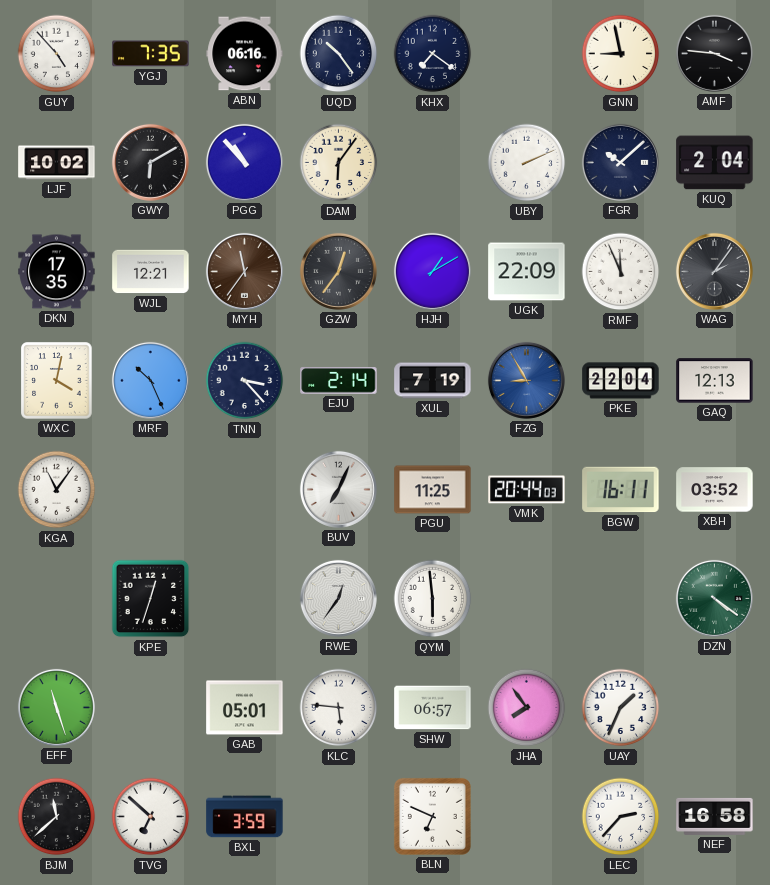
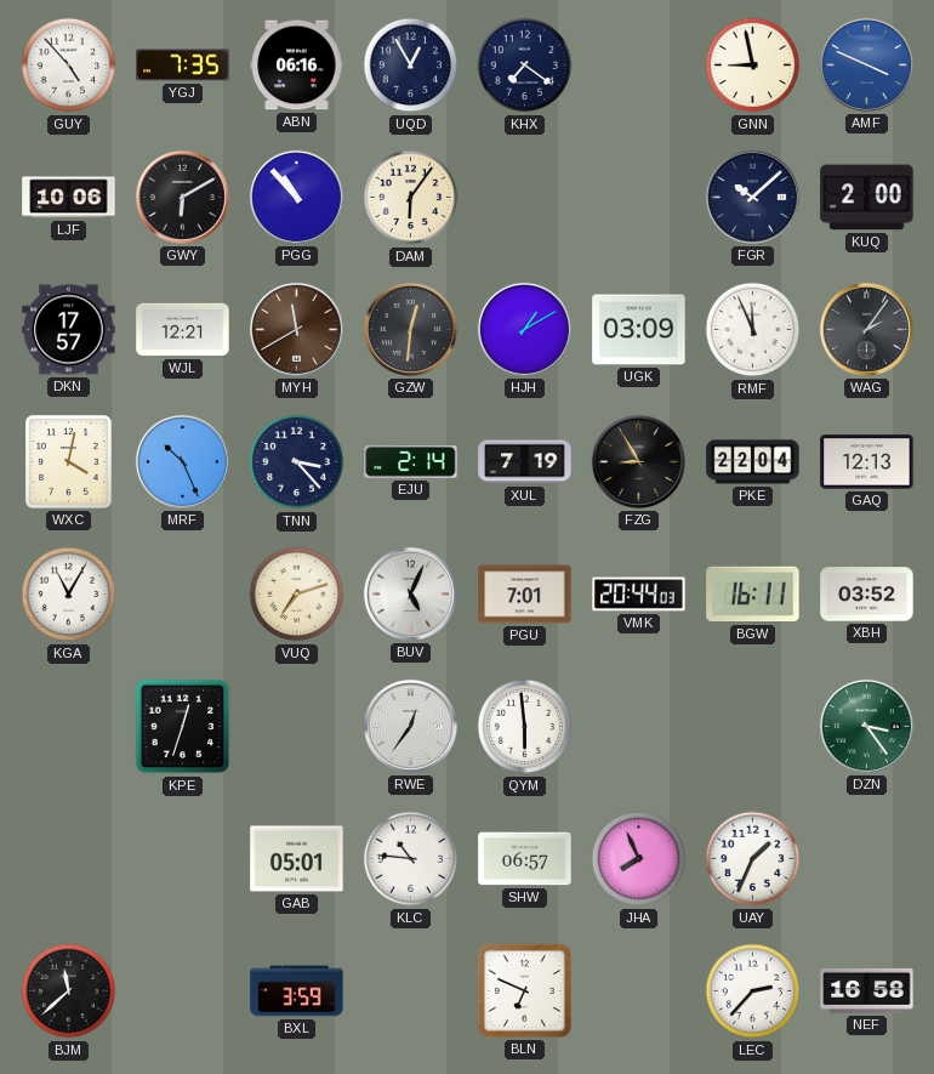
UQD: 10:24 -> 12:55
AMF: 3:46 -> 3:49
AMF dial: black -> blue
LJF: 10:02 -> 10:06
UBY: 2:11 -> none
KUQ: 2:04 -> 2:00
DKN: 17:35 -> 17:57
MYH: 11:36 -> 11:40
GZW: 12:36 -> 12:31
UGK: 22:09 -> 03:09
FZG dial: blue -> black
KGA: 11:06 -> 11:05
VUQ: none -> 7:12
BUV: 7:04 -> 5:04
PGU: 11:25 -> 7:01
DZN: 4:21 -> 3:24
EFF: 11:27 -> none
KLC: 5:46 -> 10:46
JHA: 7:54 -> 7:56
TVG: 6:52 -> none
